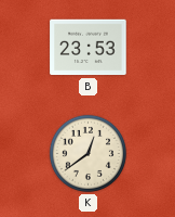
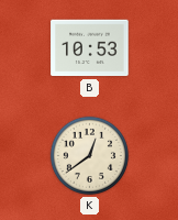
B: 23:53 -> 10:53
